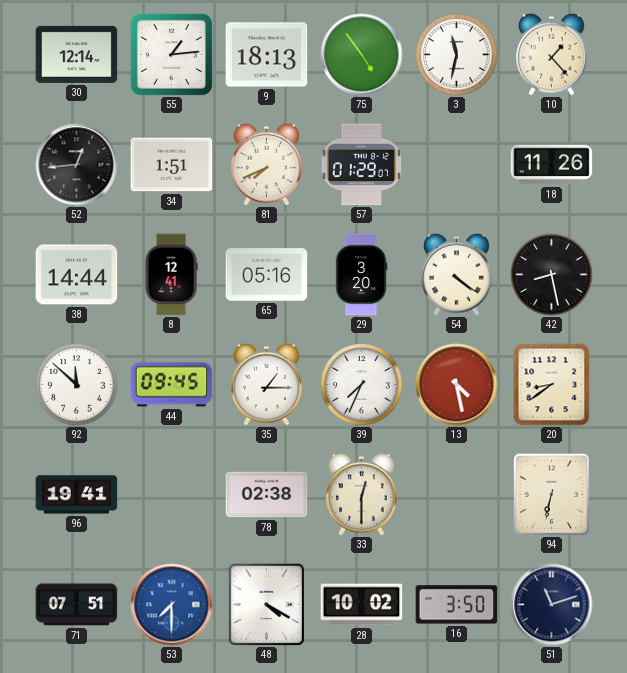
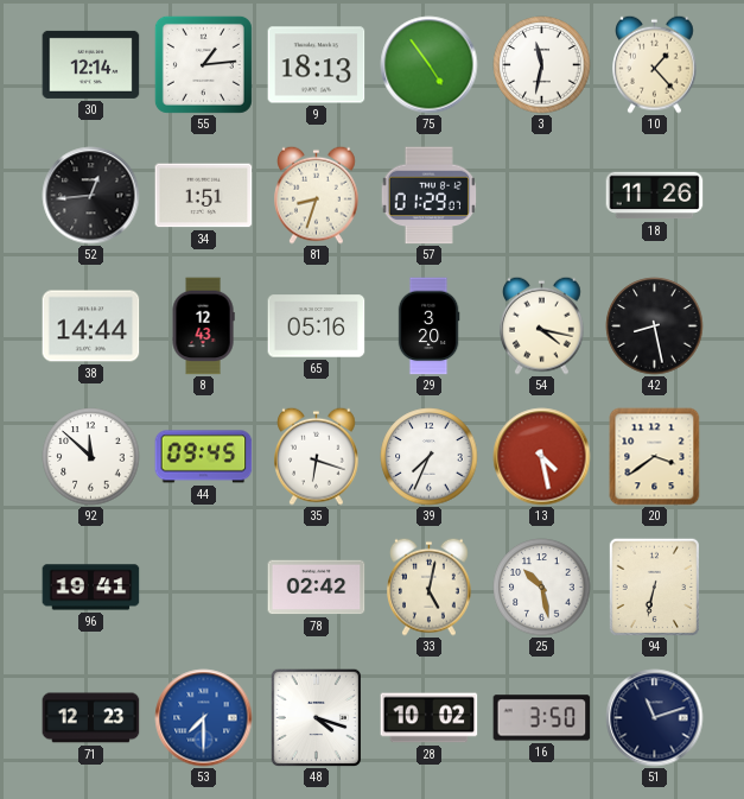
81: 7:41 -> 8:33
8: 12:41 -> 12:43
54: 4:21 -> 4:17
35: 1:15 -> 6:18
20: 8:39 -> 3:39
78: 02:38 -> 02:42
33: 12:30 -> 5:02
25: none -> 10:28
71: 07:51 -> 12:23
48: 4:20 -> 4:18
